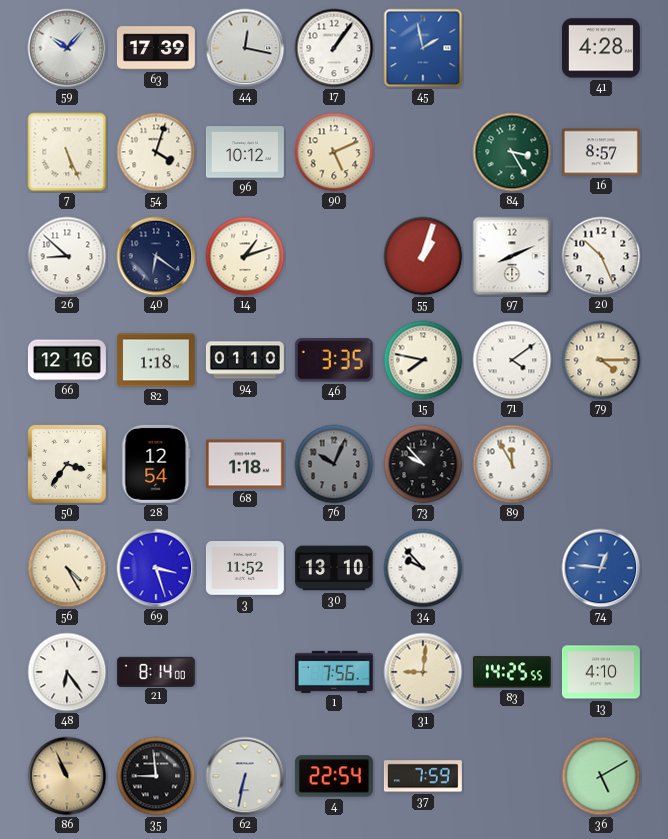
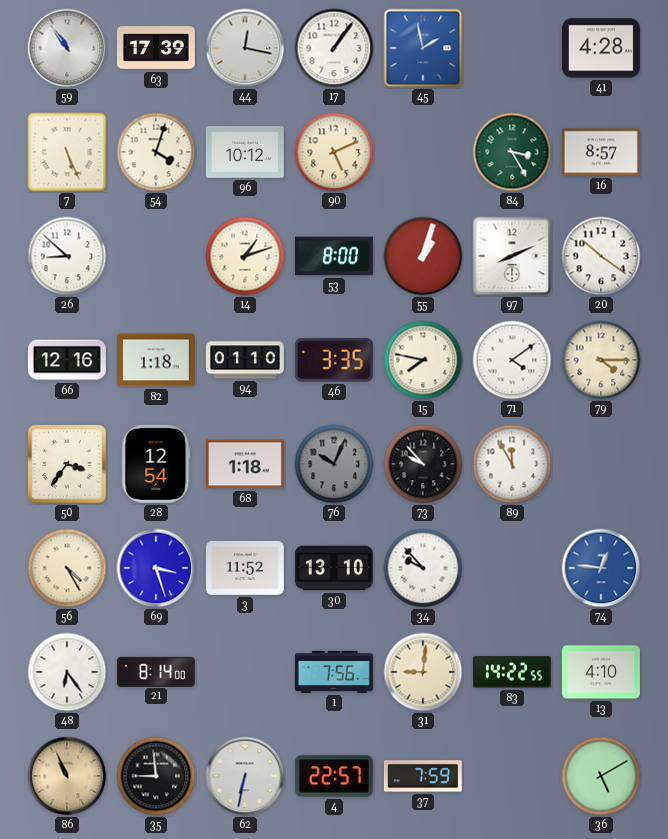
59: 10:07 -> 10:54
40: 6:21 -> none
53: none -> 8:00
20: 10:26 -> 10:21
83: 14:25 -> 14:22
4: 22:54 -> 22:57
